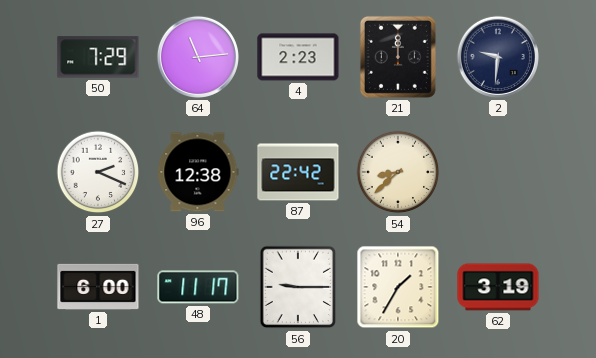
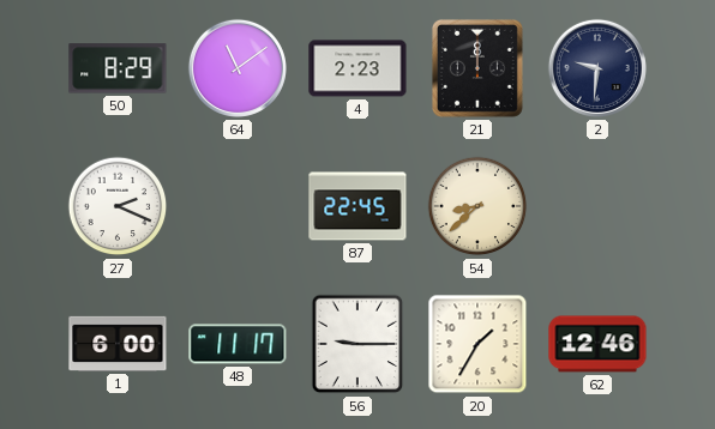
50: 7:29 -> 8:29
64: 11:14 -> 11:09
96: 12:38 -> none
87: 22:42 -> 22:45
62: 3:19 -> 12:46
